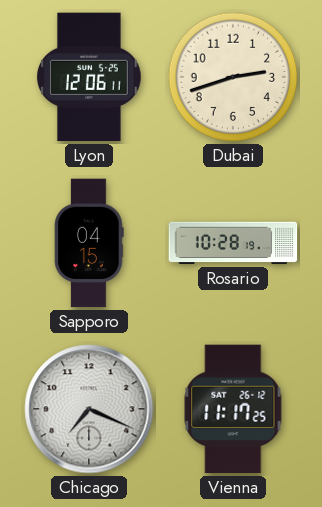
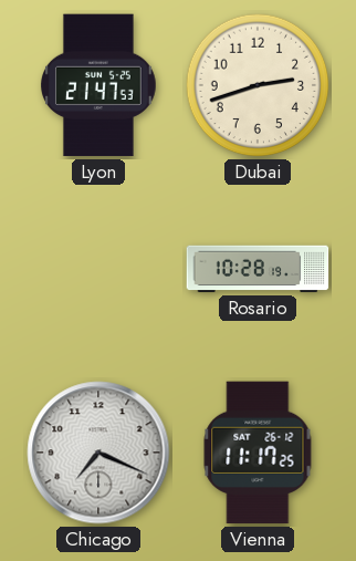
Lyon: 12:06 -> 21:47
Sapporo: 04:15 -> none
